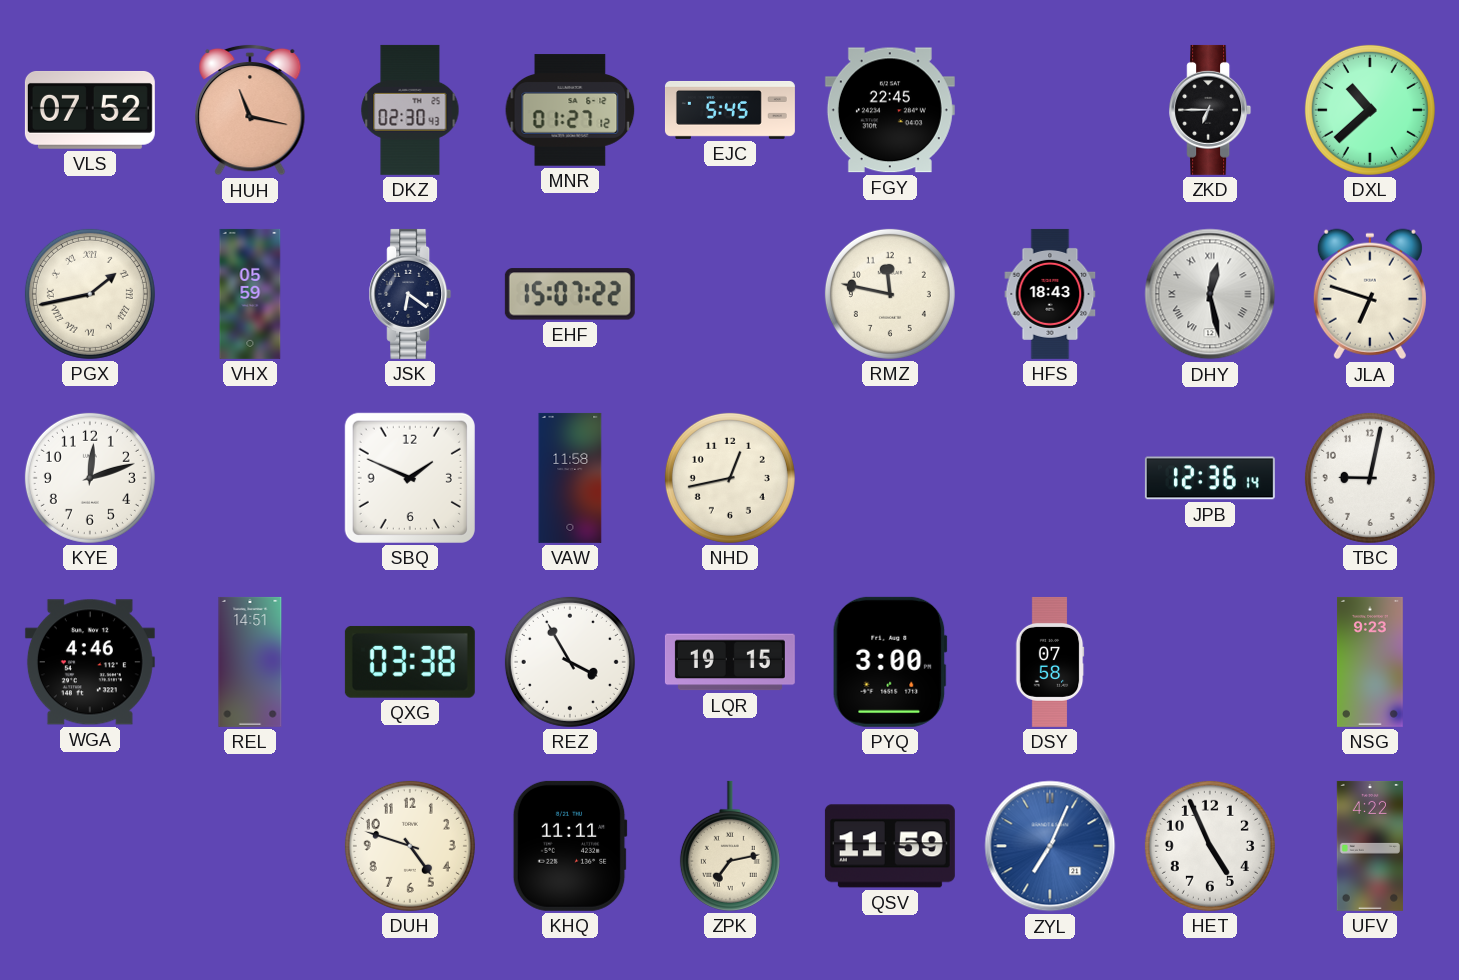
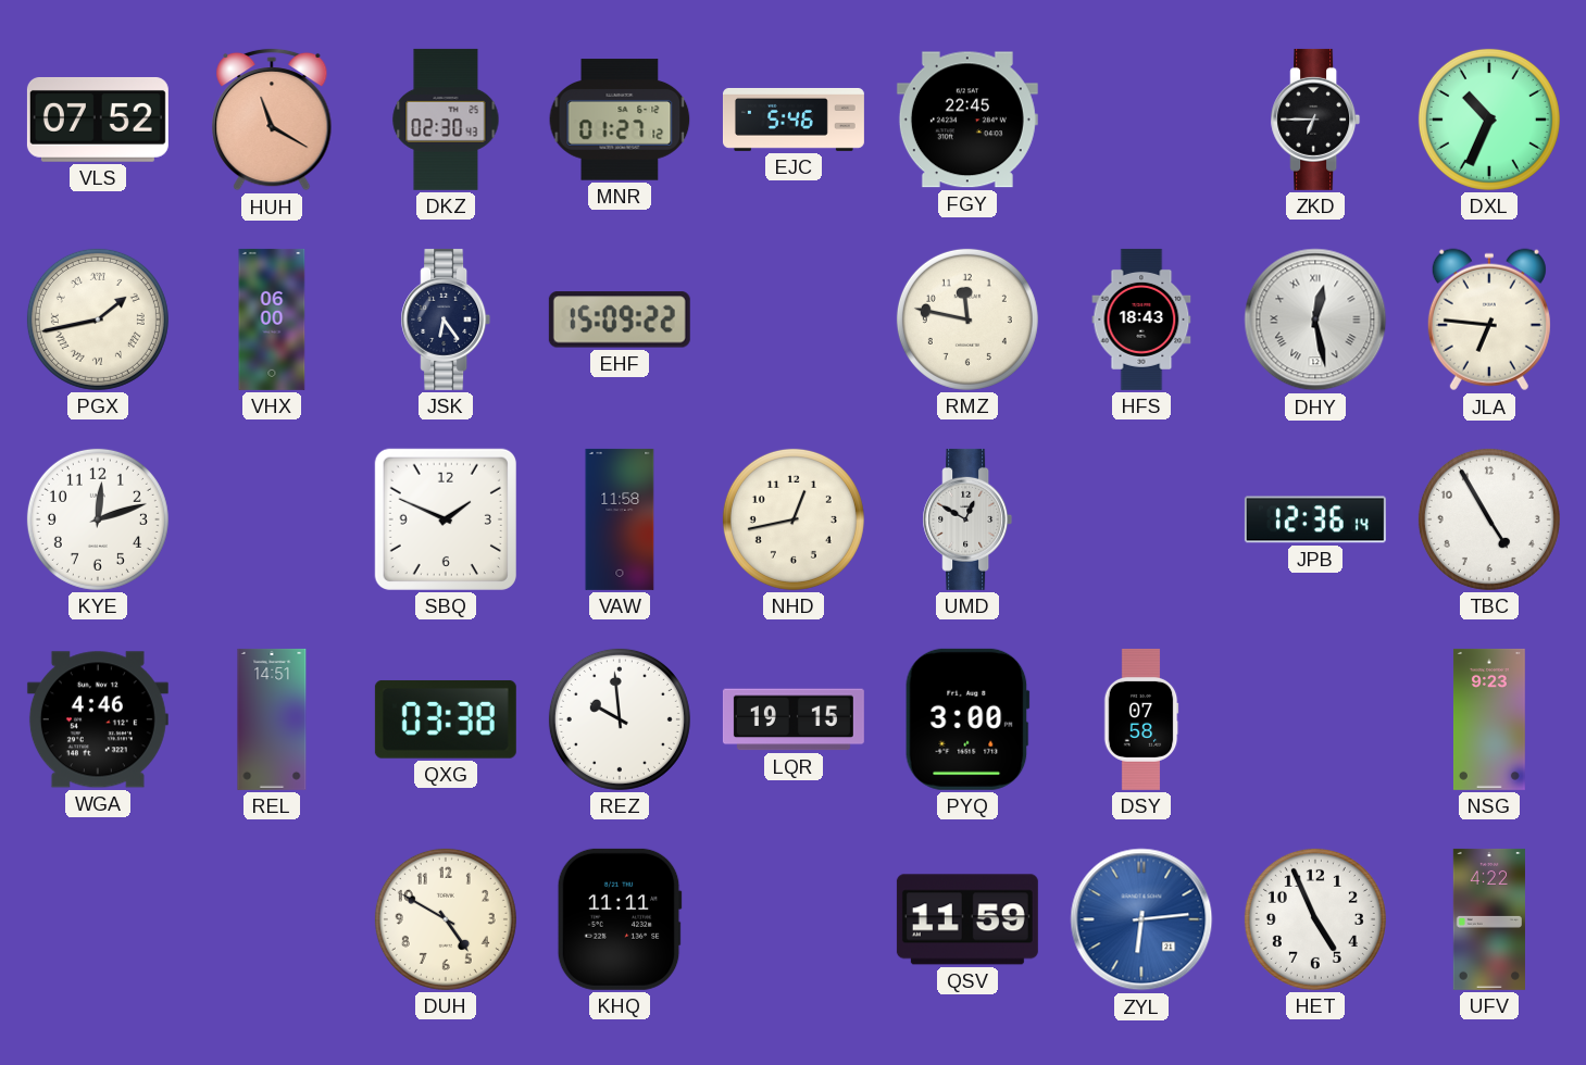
HUH: 11:17 -> 11:20
EJC: 5:45 -> 5:46
DXL: 10:38 -> 10:34
VHX: 05:59 -> 06:00
JSK: 6:21 -> 6:24
EHF: 15:07 -> 15:09
JLA: 6:48 -> 6:46
UMD: none -> 12:50
TBC: 9:02 -> 4:55
REZ: 3:55 -> 9:59
DUH: 4:48 -> 4:50
ZPK: 7:13 -> none
ZYL: 7:04 -> 6:14
